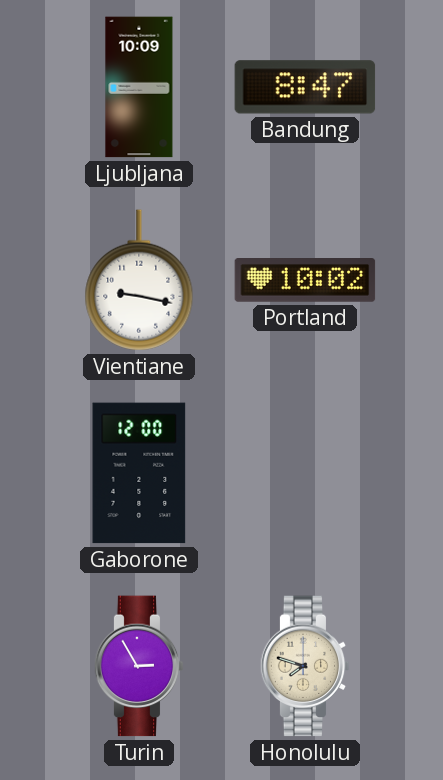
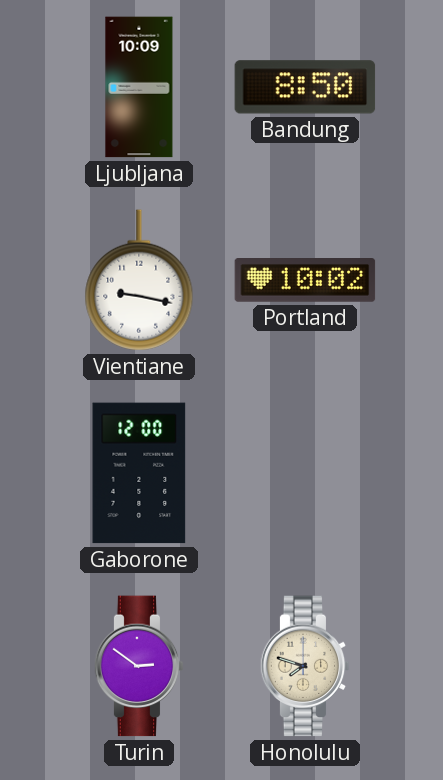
Bandung: 8:47 -> 8:50
Turin: 2:55 -> 2:51
